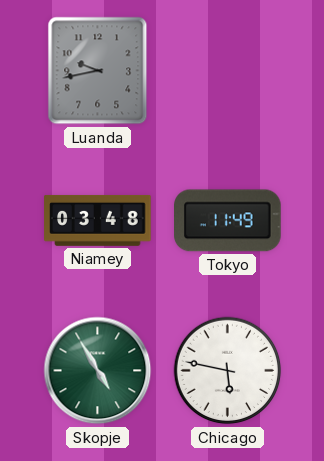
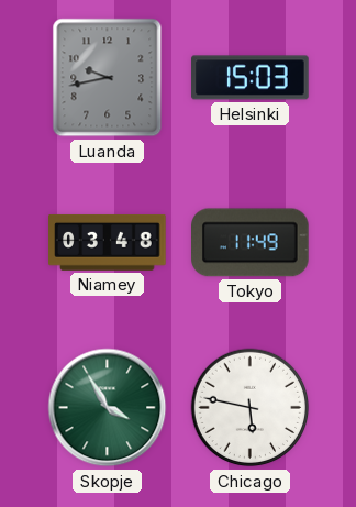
Helsinki: none -> 15:03
Skopje: 4:55 -> 3:55
